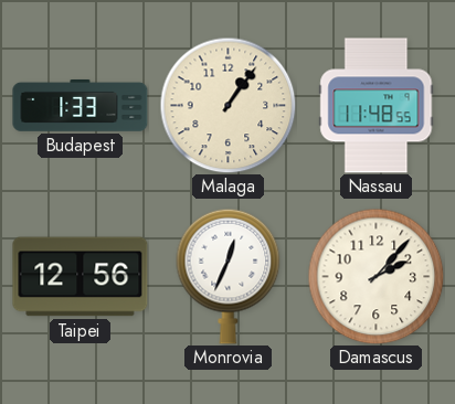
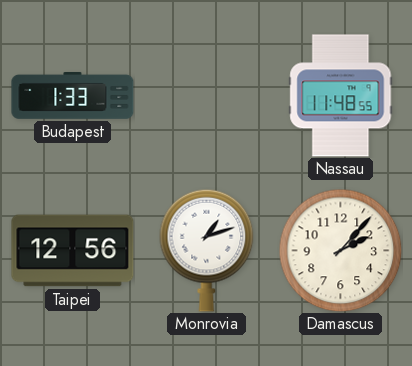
Malaga: 1:06 -> none
Monrovia: 12:34 -> 1:12
